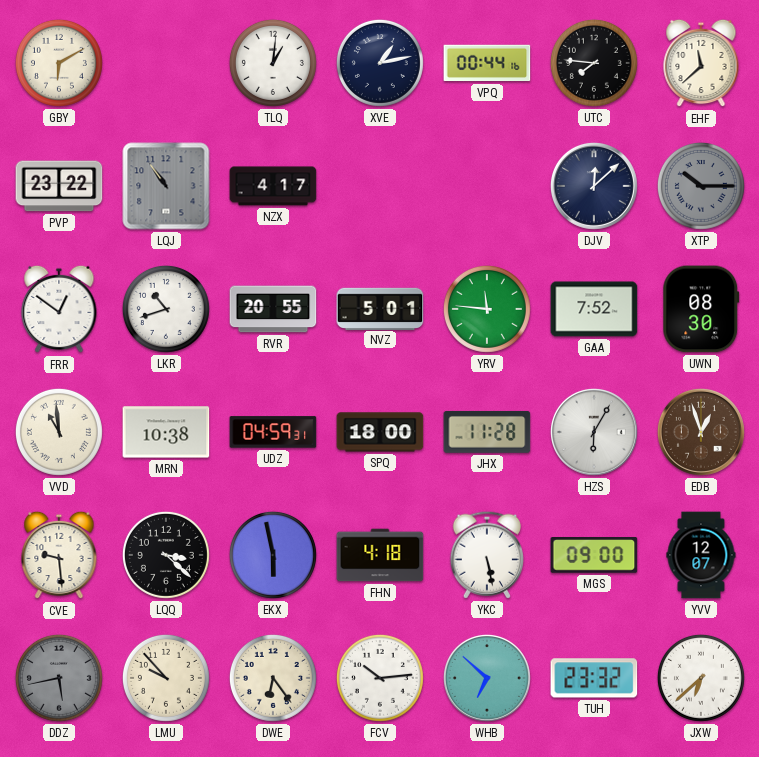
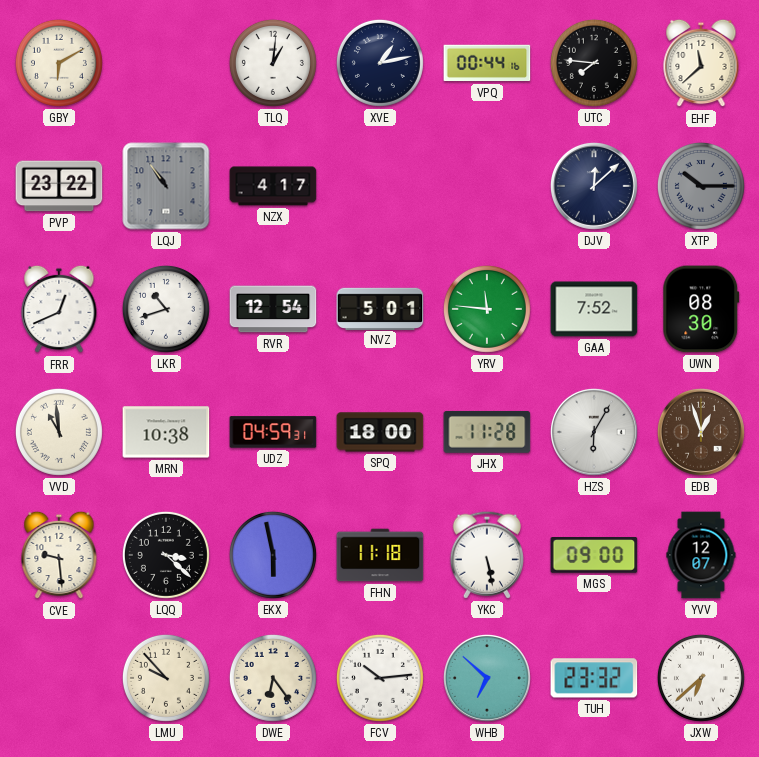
FRR: 12:51 -> 12:41
RVR: 20:55 -> 12:54
FHN: 4:18 -> 11:18
DDZ: 5:43 -> none
